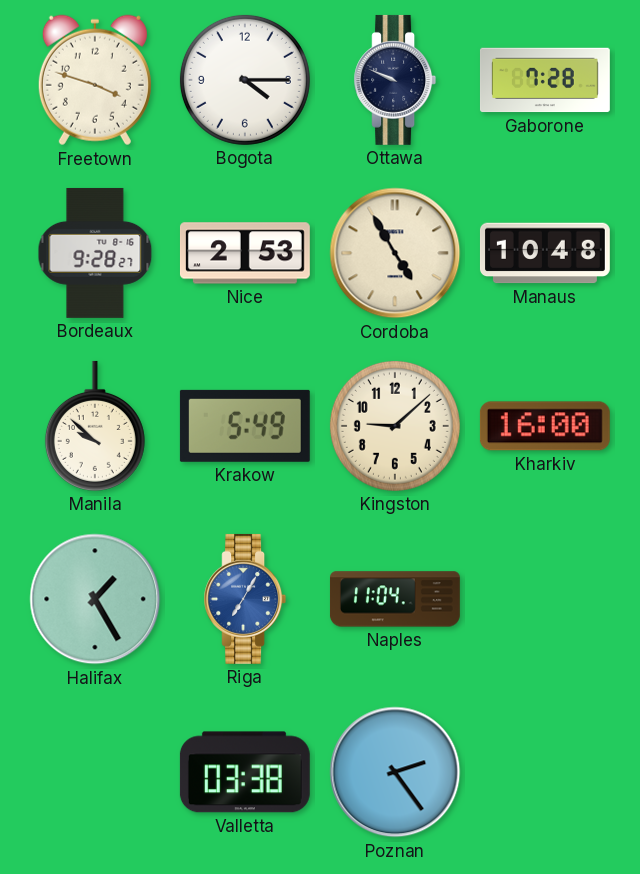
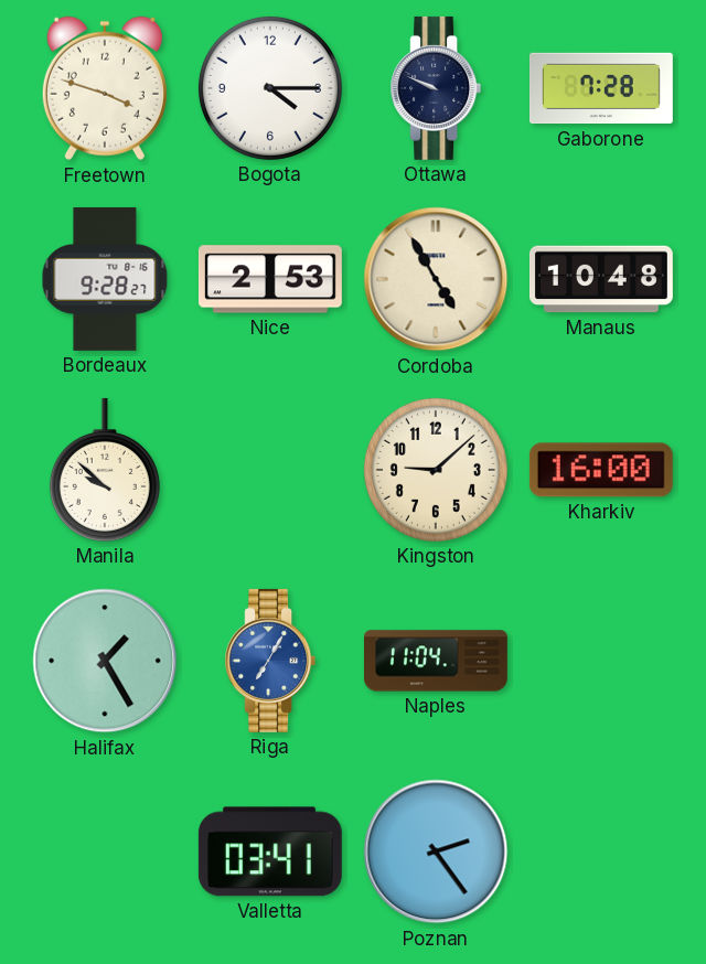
Krakow: 5:49 -> none
Valletta: 03:38 -> 03:41
